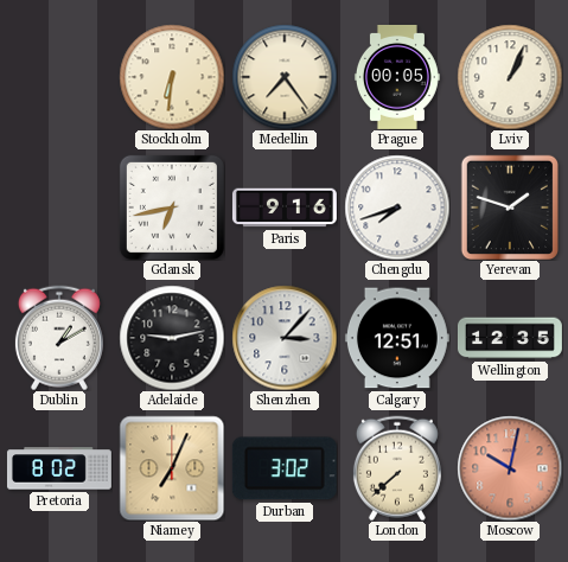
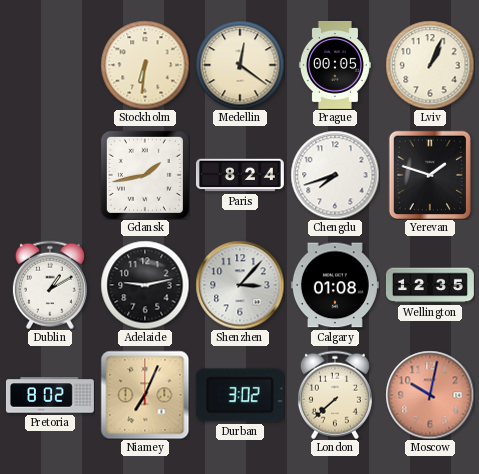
Medellin: 7:24 -> 12:21
Gdansk: 6:43 -> 1:43
Paris: 9:16 -> 8:24
Calgary: 12:51 -> 01:08
